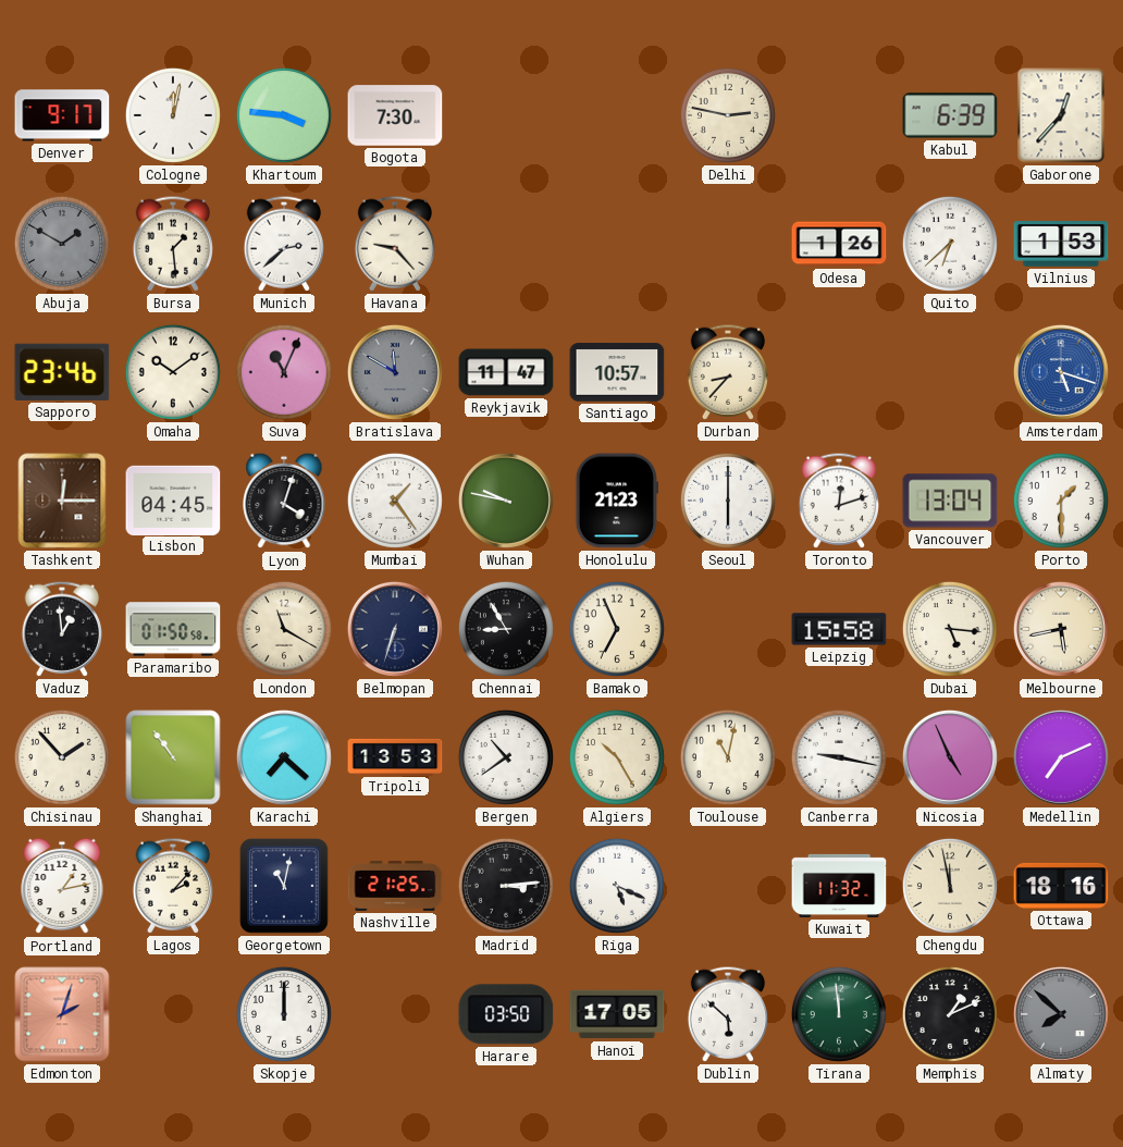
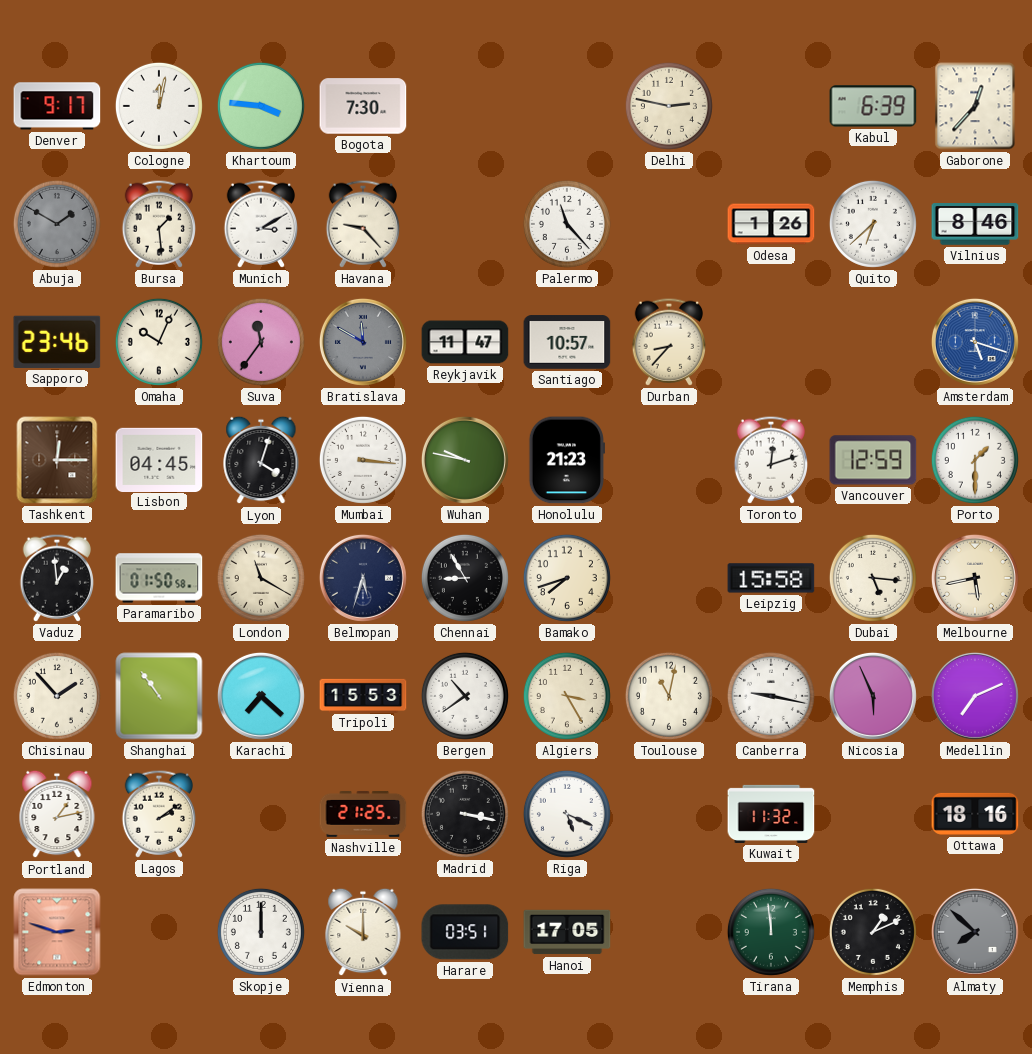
Munich: 2:38 -> 3:10
Palermo: none -> 11:23
Vilnius: 1:53 -> 8:46
Omaha: 10:09 -> 10:04
Suva: 11:04 -> 11:36
Mumbai: 1:24 -> 3:16
Seoul: 6:00 -> none
Vancouver: 13:04 -> 12:59
Belmopan: 6:33 -> 5:33
Bamako: 6:56 -> 7:42
Tripoli: 13:53 -> 15:53
Algiers: 10:25 -> 3:25
Nicosia: 4:56 -> 5:56
Lagos: 2:07 -> 2:09
Georgetown: 11:02 -> none
Madrid: 3:14 -> 3:17
Chengdu: 11:58 -> none
Edmonton: 2:03 -> 2:48
Vienna: none -> 10:00
Harare: 03:50 -> 03:51
Dublin: 5:52 -> none
